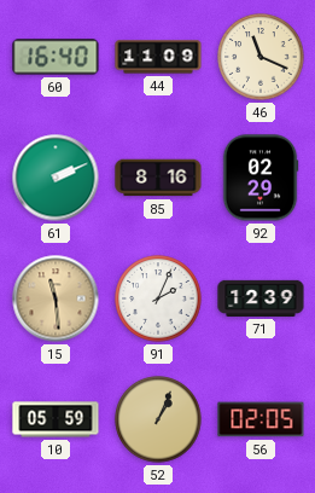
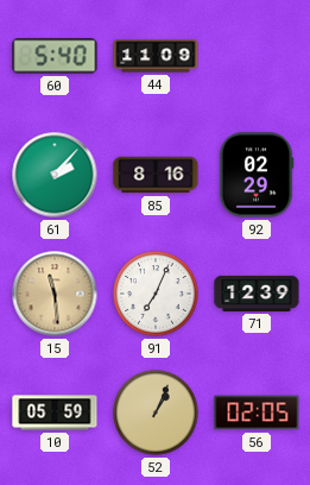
60: 16:40 -> 5:40
46: 11:19 -> none
61: 2:11 -> 2:07
91: 2:04 -> 7:04
